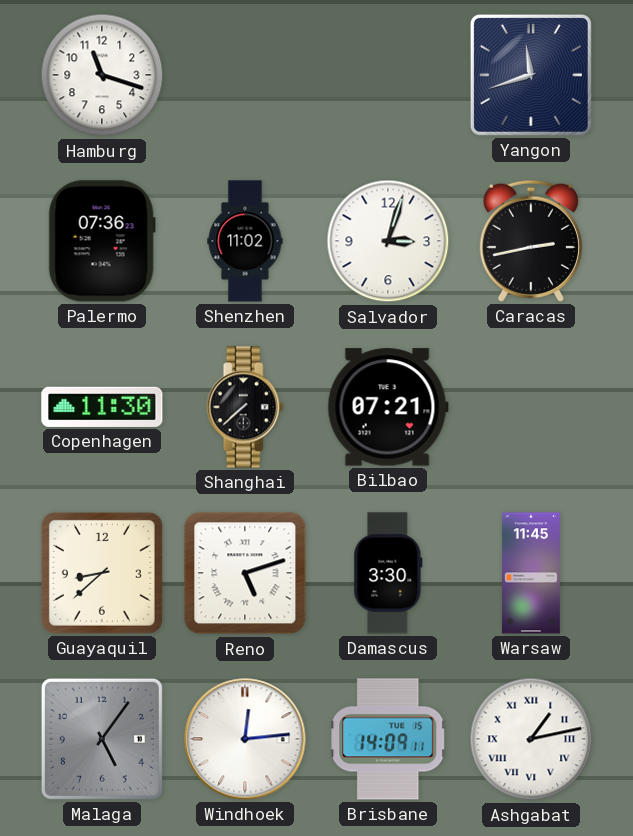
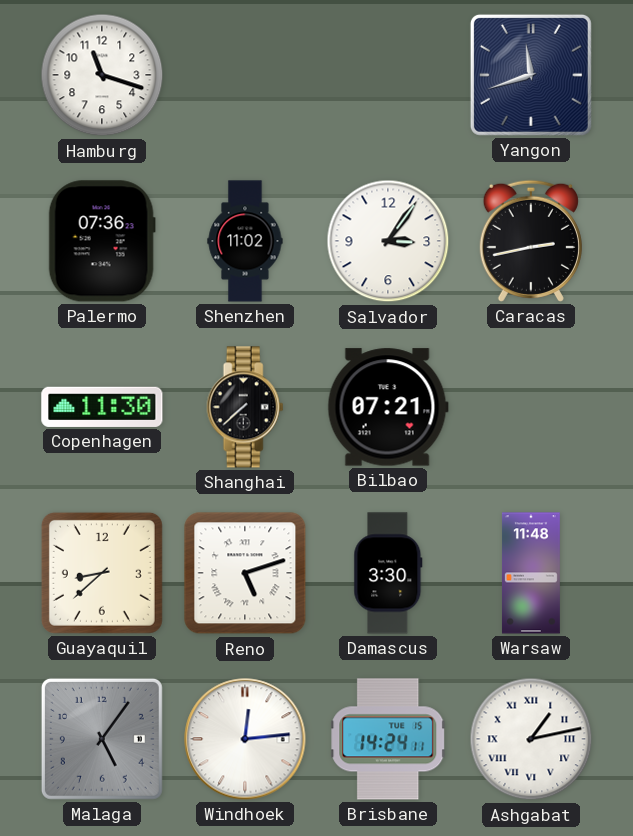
Salvador: 3:03 -> 3:06
Warsaw: 11:45 -> 11:48
Brisbane: 14:09 -> 14:24
